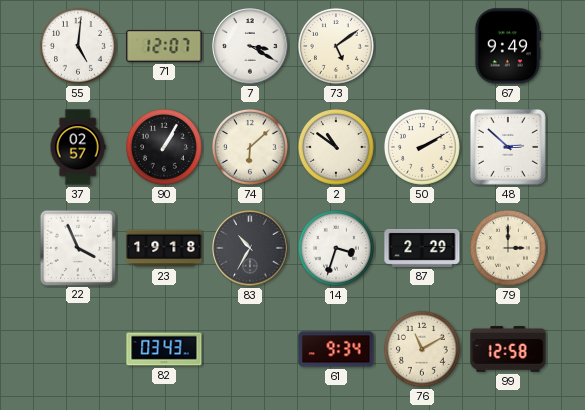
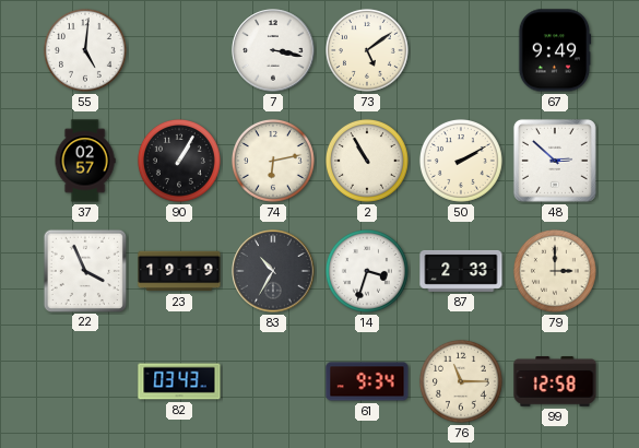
71: 12:07 -> none
7: 3:20 -> 3:17
74: 6:08 -> 6:13
2: 10:51 -> 10:55
23: 19:18 -> 19:19
87: 2:29 -> 2:33
76: 11:10 -> 11:15
